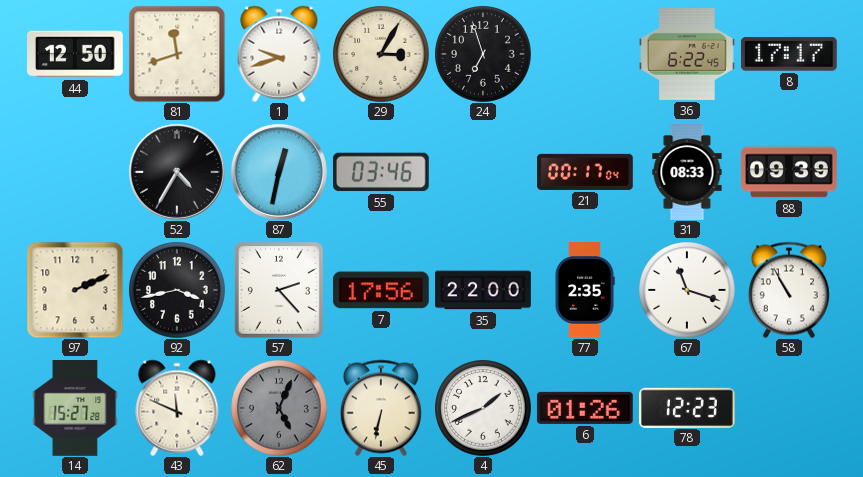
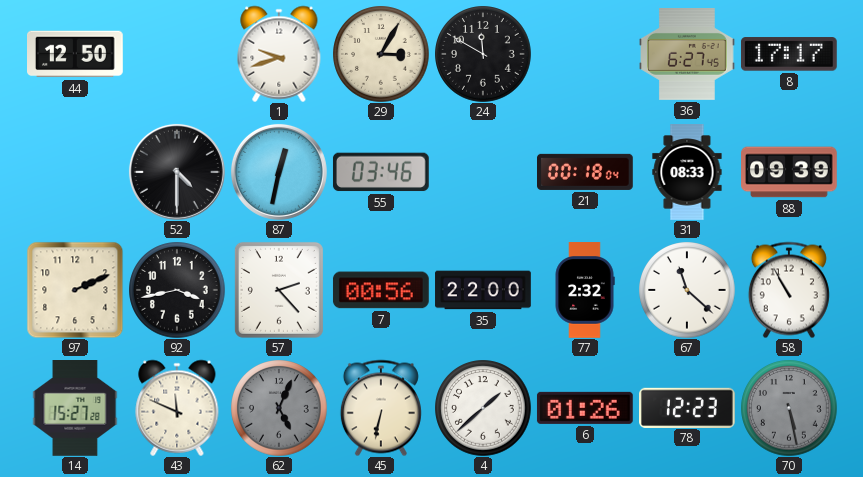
81: 11:42 -> none
24: 6:57 -> 11:50
36: 6:22 -> 6:27
52: 4:35 -> 4:30
21: 00:17 -> 00:18
7: 17:56 -> 00:56
77: 2:35 -> 2:32
67: 11:18 -> 11:22
4: 1:41 -> 1:38
70: none -> 5:28
